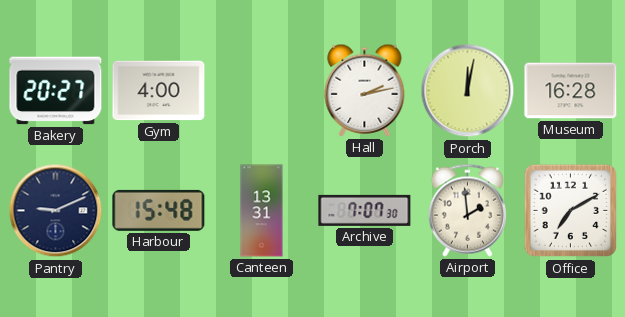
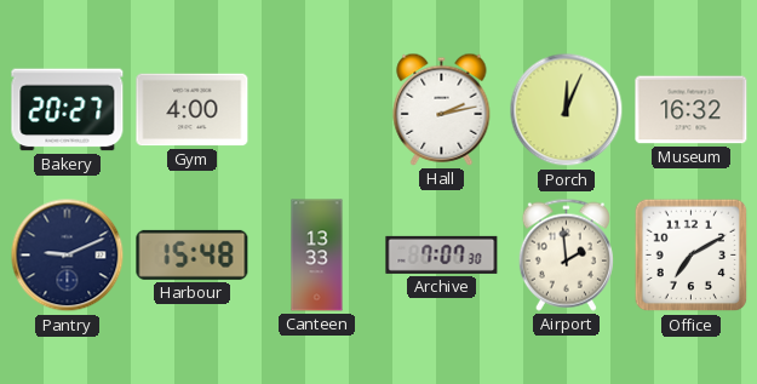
Porch: 12:02 -> 12:04
Museum: 16:28 -> 16:32
Canteen: 13:31 -> 13:33
